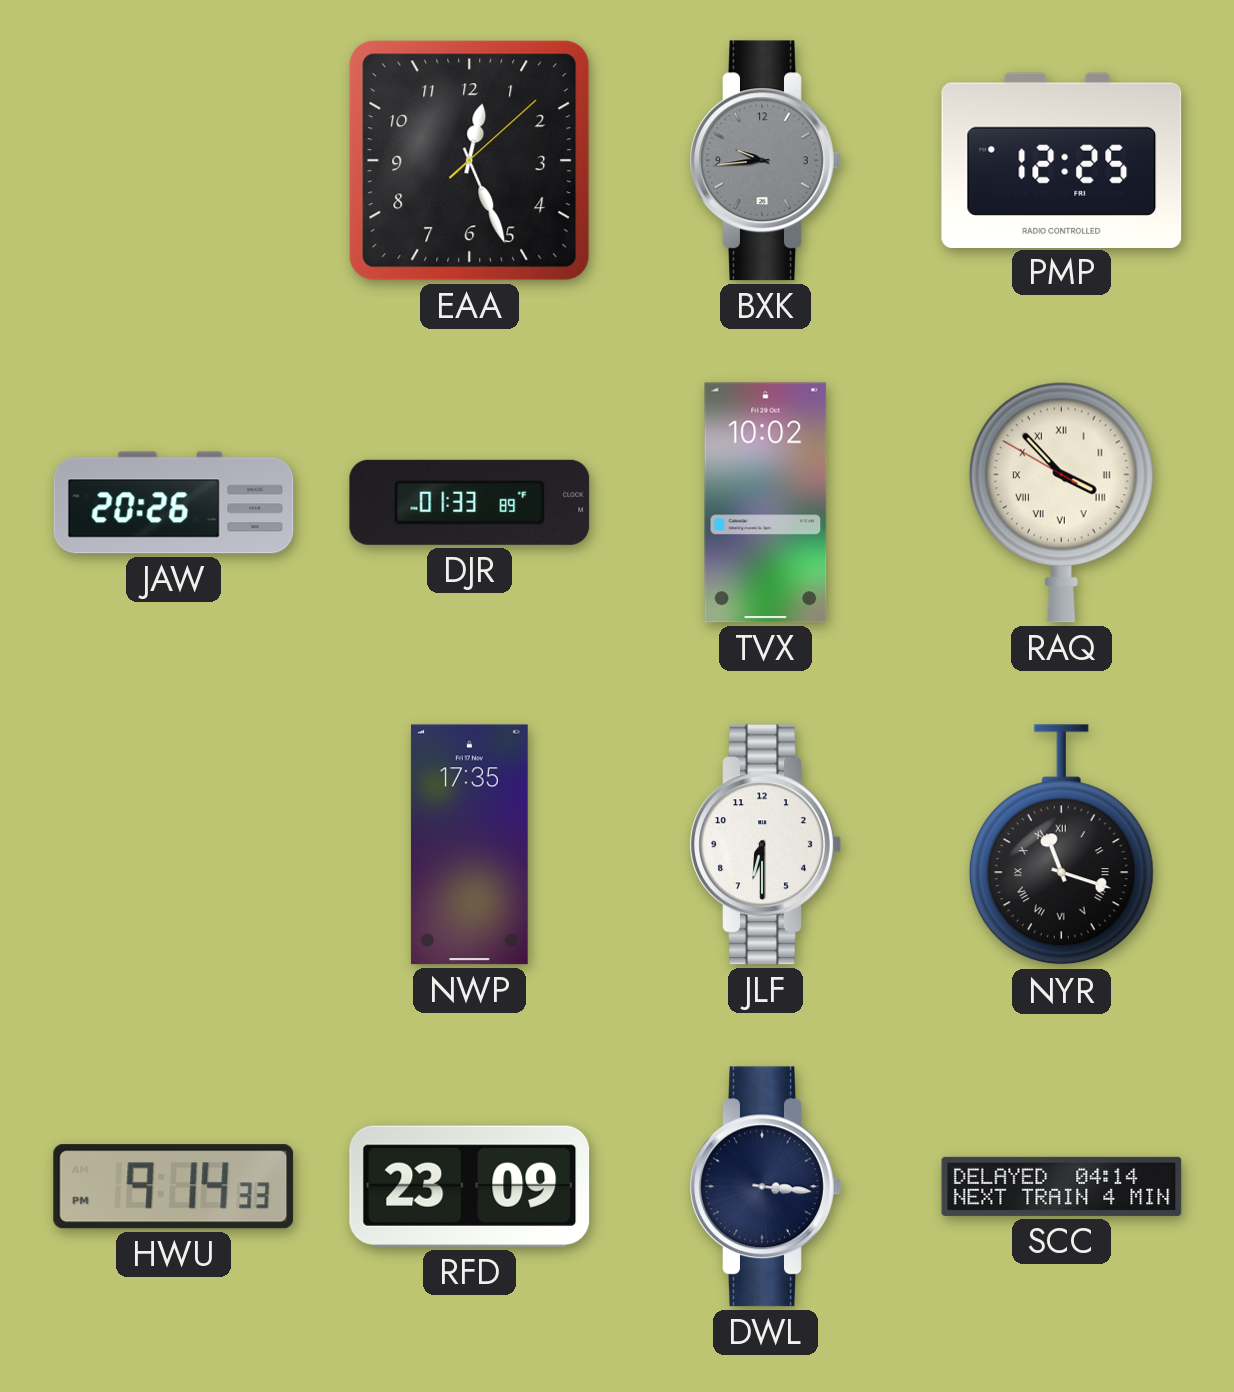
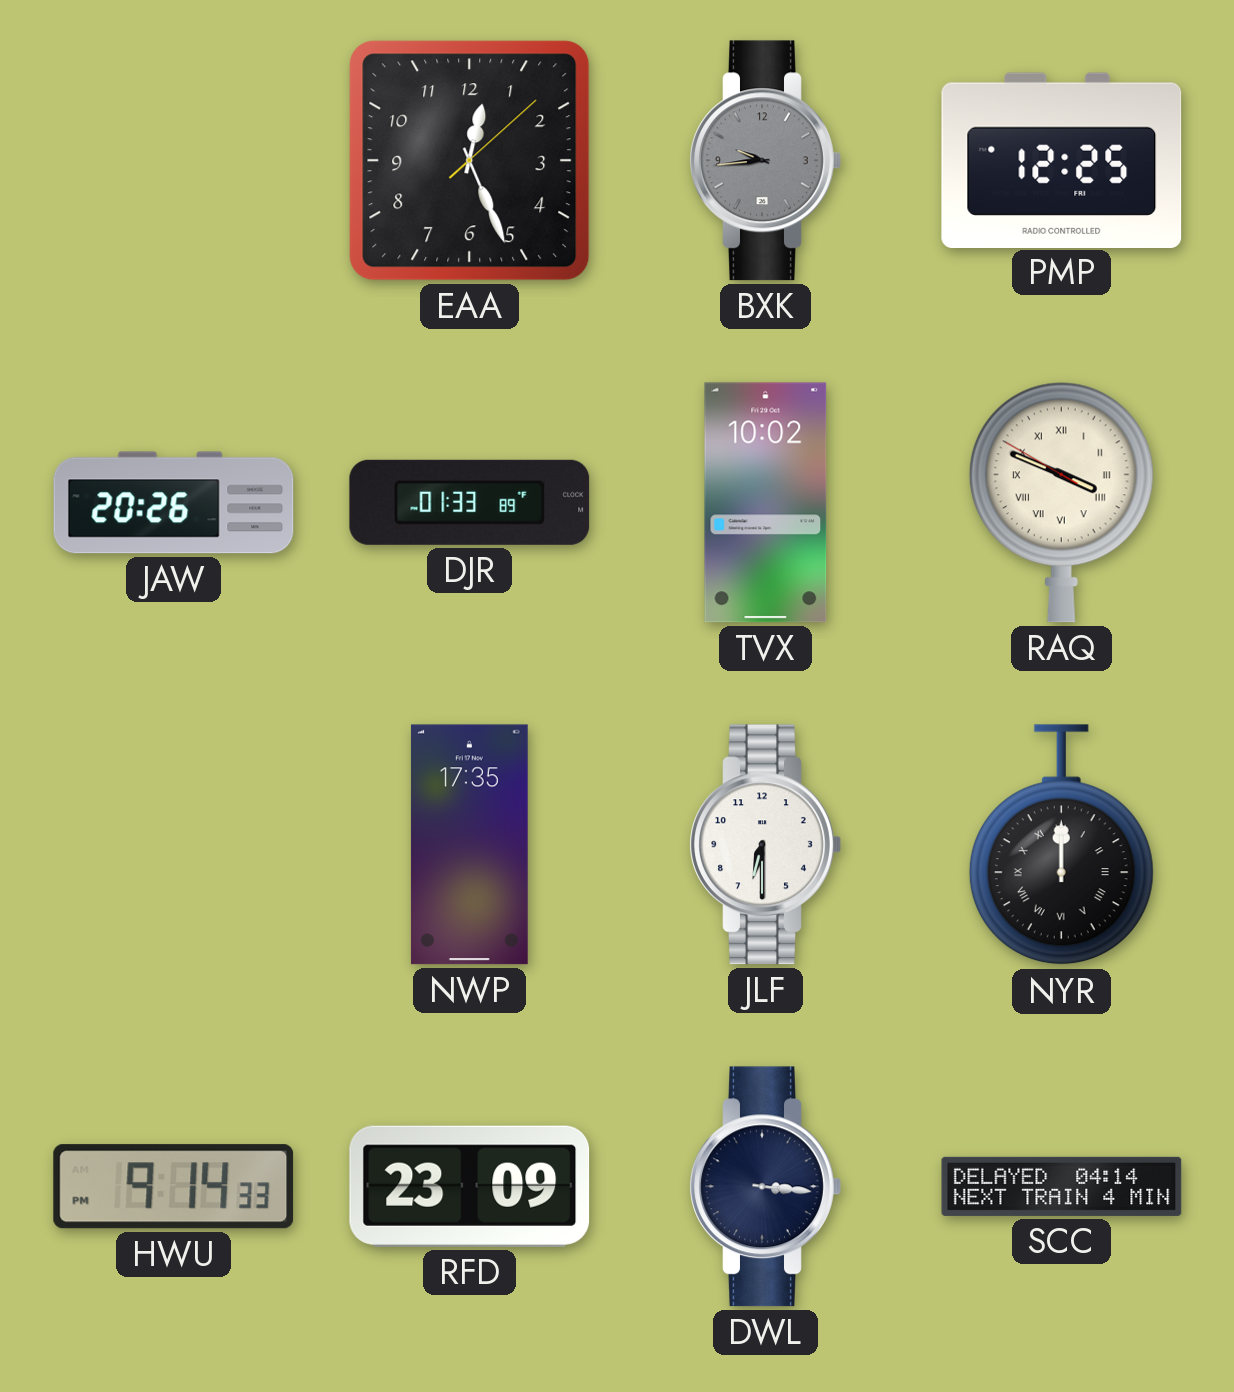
RAQ: 3:52 -> 3:48
NYR: 11:18 -> 12:00
